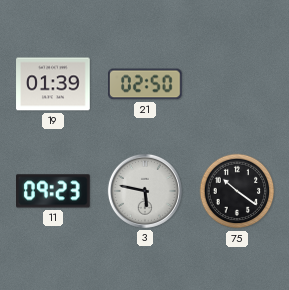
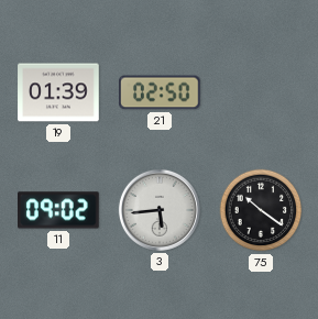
11: 09:23 -> 09:02
3: 5:47 -> 5:44
